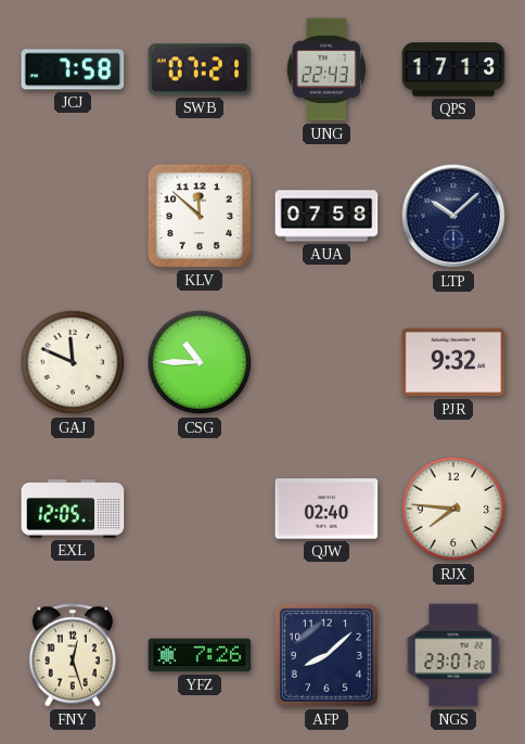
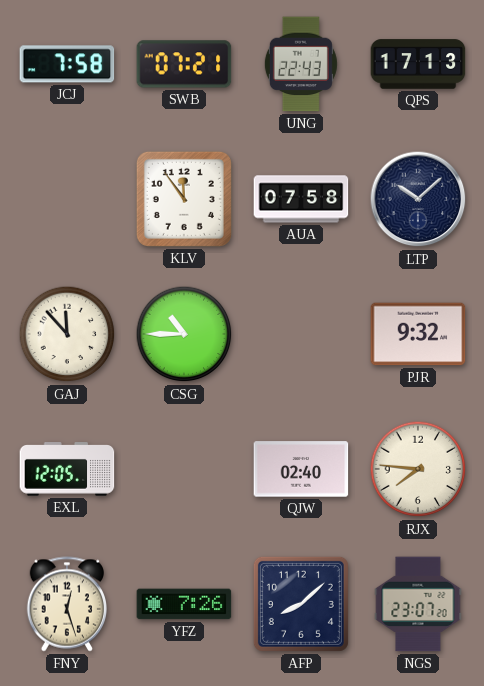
KLV: 11:52 -> 11:54
GAJ: 11:49 -> 11:53
